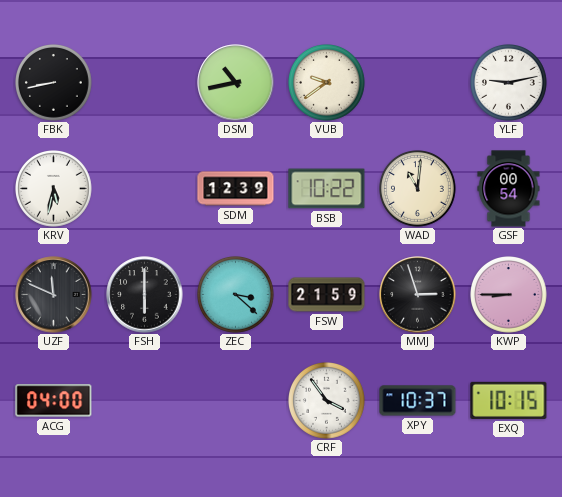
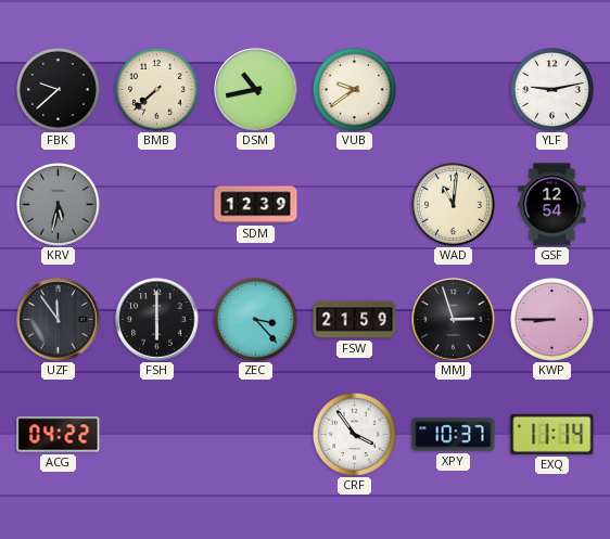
FBK: 8:43 -> 9:38
BMB: none -> 7:38
KRV dial: white -> grey
BSB: 10:22 -> none
GSF: 00:54 -> 12:54
UZF: 11:49 -> 11:54
ZEC: 3:22 -> 3:23
ACG: 04:00 -> 04:22
EXQ: 10:15 -> 11:14
